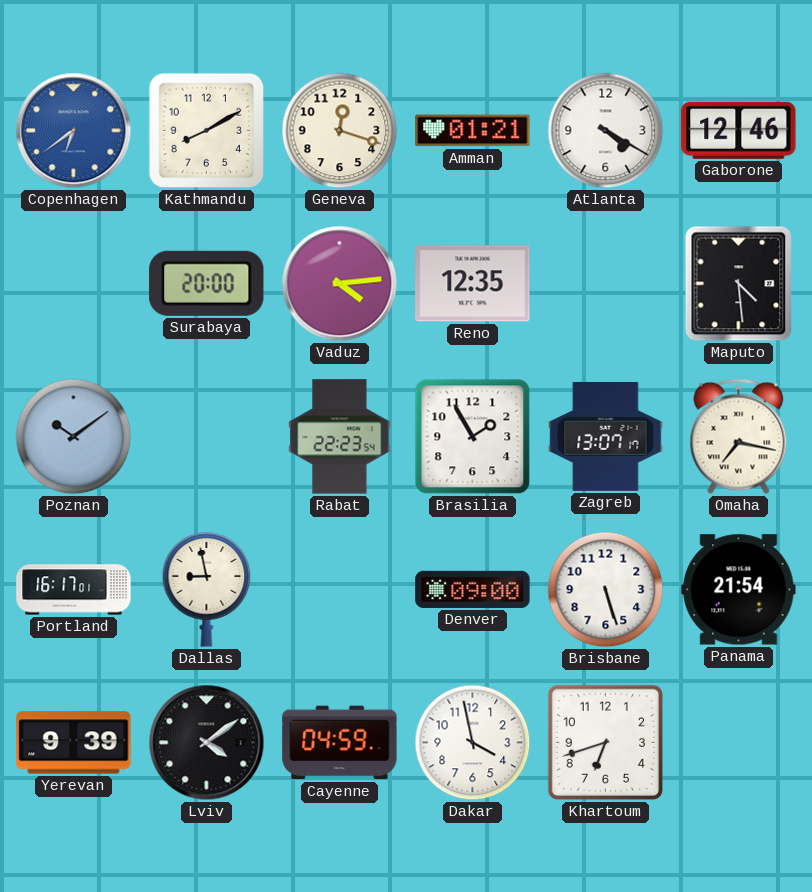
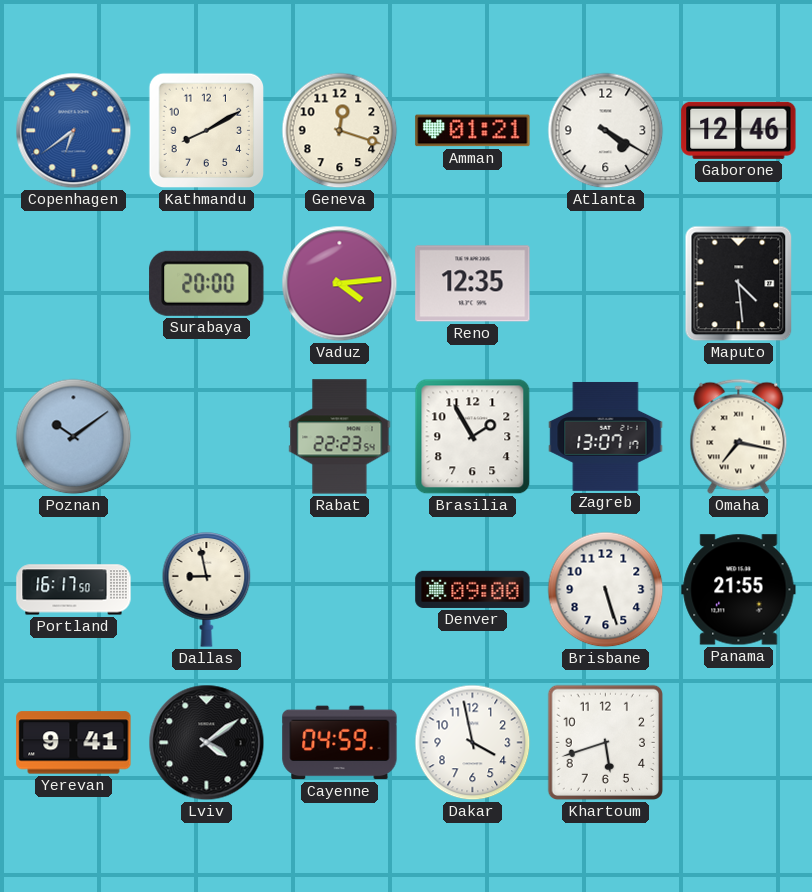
Portland: 16:17:01 -> 16:17:50
Panama: 21:54 -> 21:55
Yerevan: 9:39 -> 9:41
Khartoum: 6:42 -> 5:42
